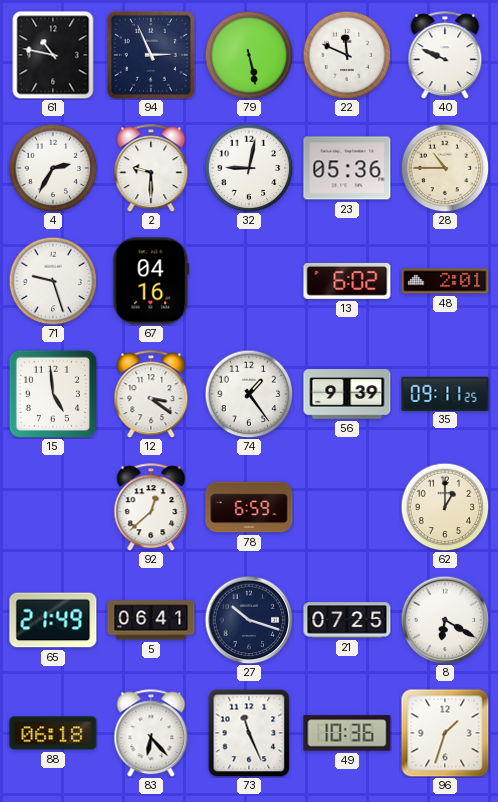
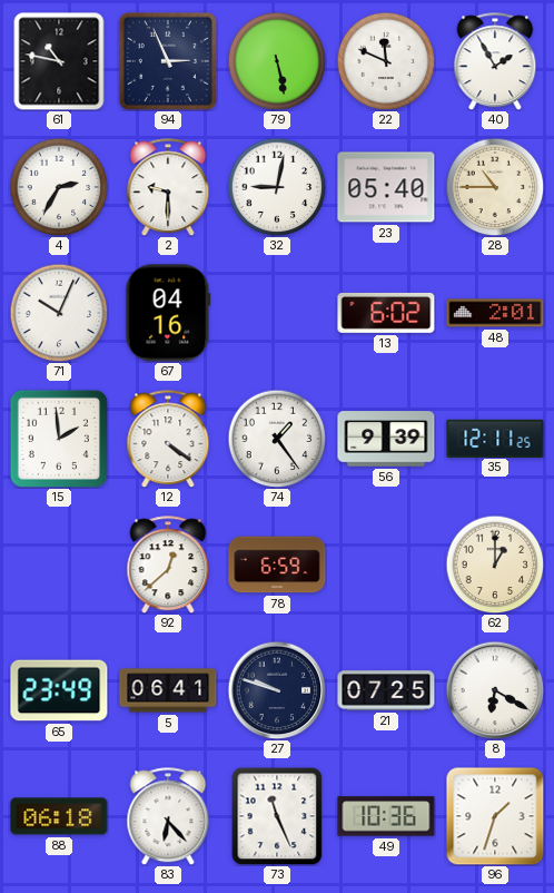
40: 9:49 -> 1:55
23: 05:36 -> 05:40
71: 9:27 -> 10:04
15: 4:59 -> 1:59
12: 3:21 -> 4:21
35: 09:11 -> 12:11
65: 21:49 -> 23:49
27: 10:18 -> 9:48
